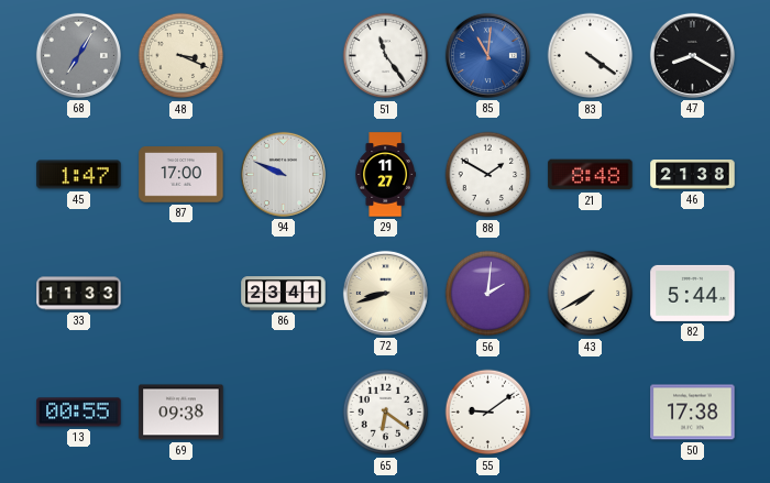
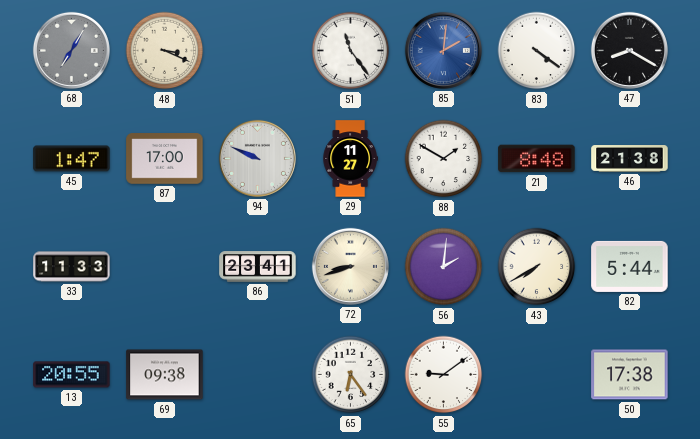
85: 11:01 -> 2:01
13: 00:55 -> 20:55
65: 6:21 -> 6:24
